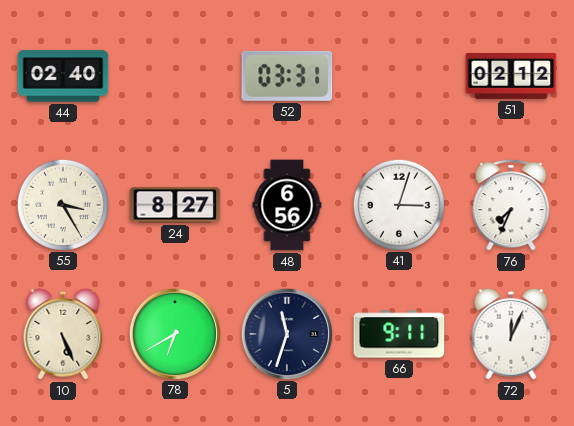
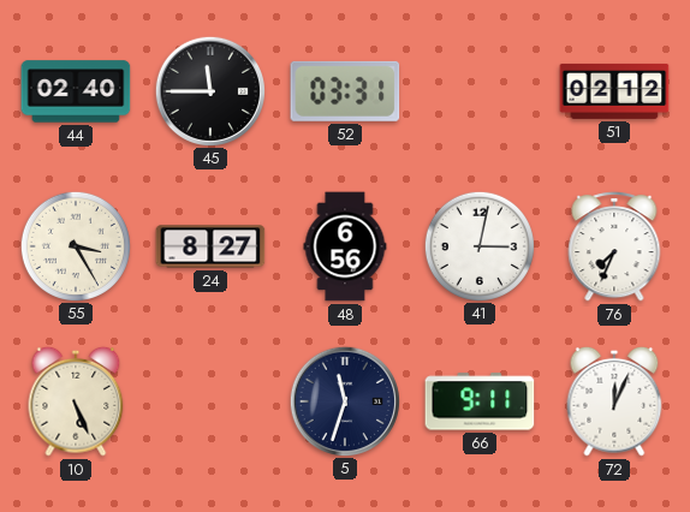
45: none -> 11:45
41: 3:03 -> 3:02
78: 6:40 -> none
